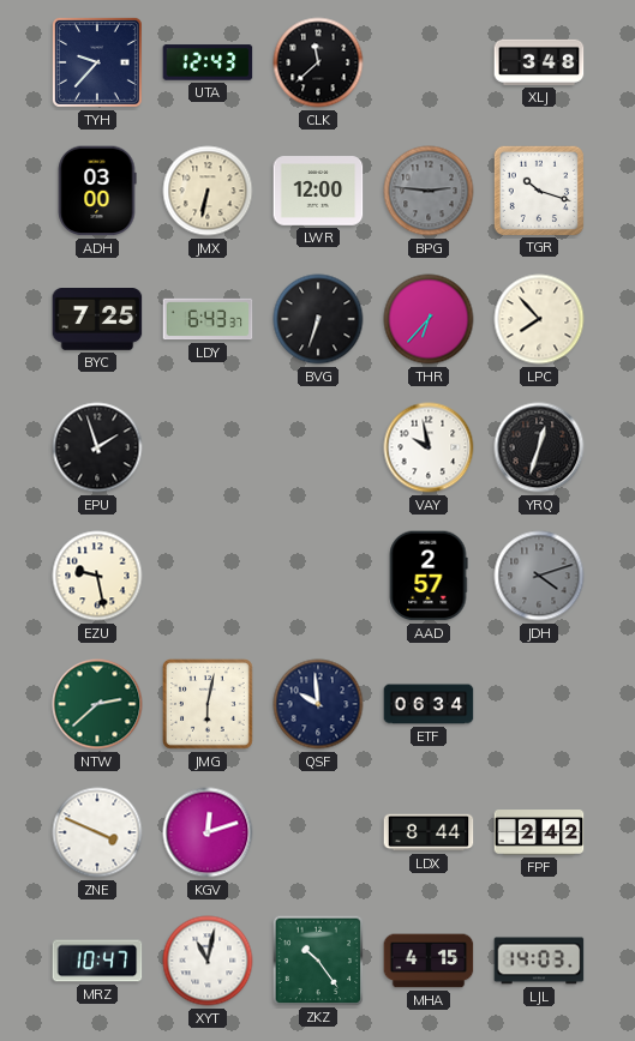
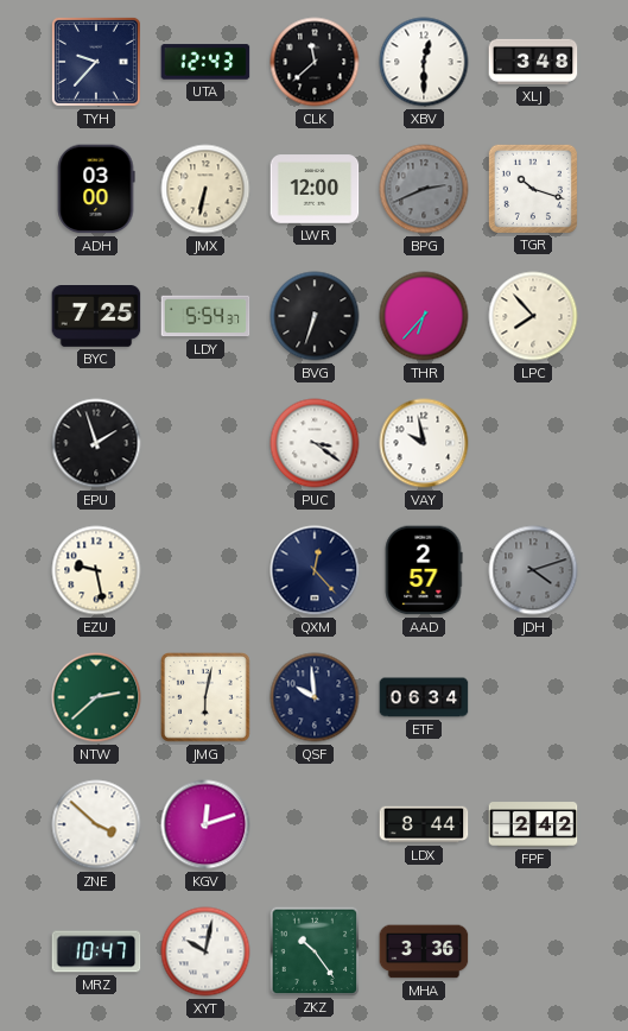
XBV: none -> 12:30
BPG: 2:46 -> 2:41
LDY: 6:43 -> 5:54
PUC: none -> 3:21
YRQ: 12:33 -> none
QXM: none -> 12:23
ZNE: 3:49 -> 3:52
XYT: 11:02 -> 10:02
MHA: 4:15 -> 3:36
LJL: 14:03 -> none
